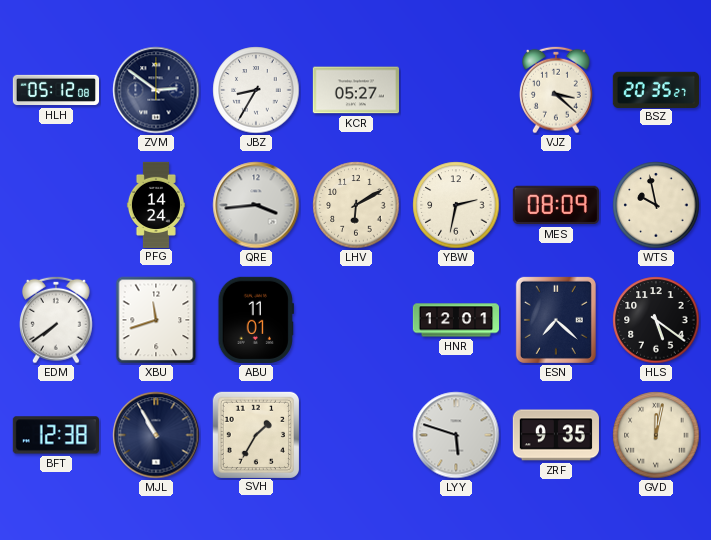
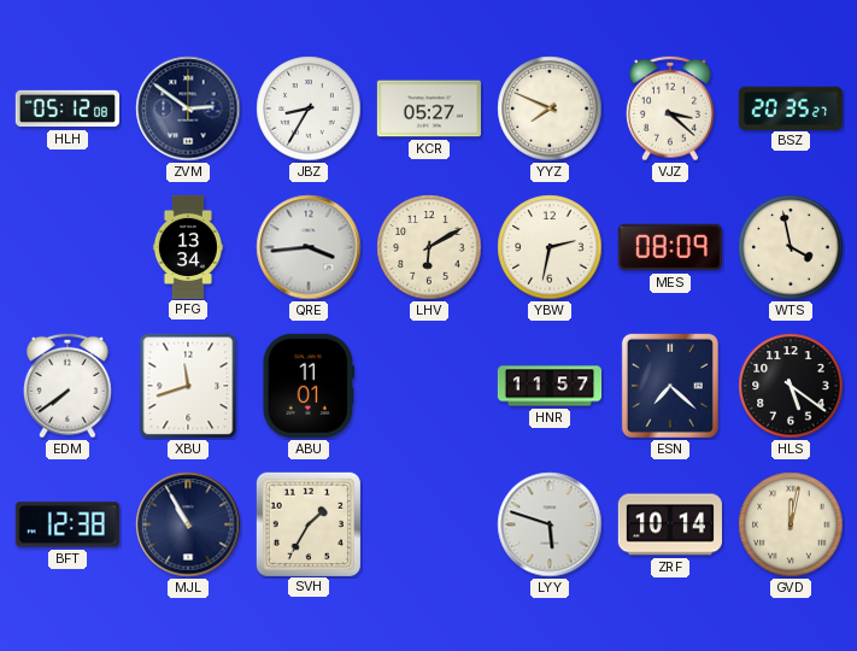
YYZ: none -> 7:49
PFG: 14:24 -> 13:34
WTS: 9:58 -> 3:58
HNR: 12:01 -> 11:57
ZRF: 9:35 -> 10:14
